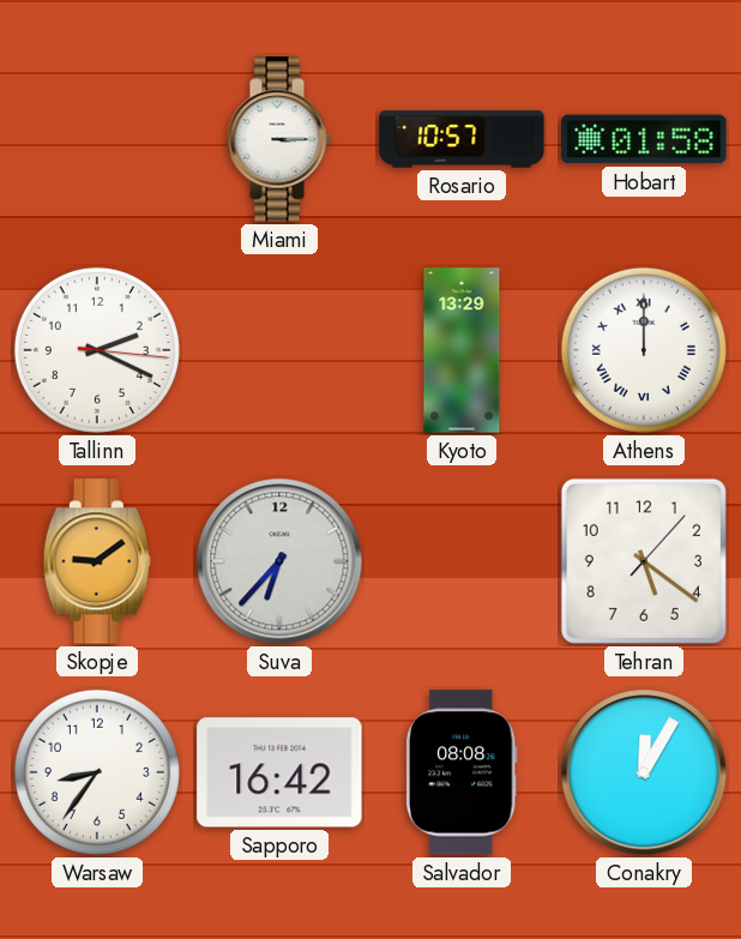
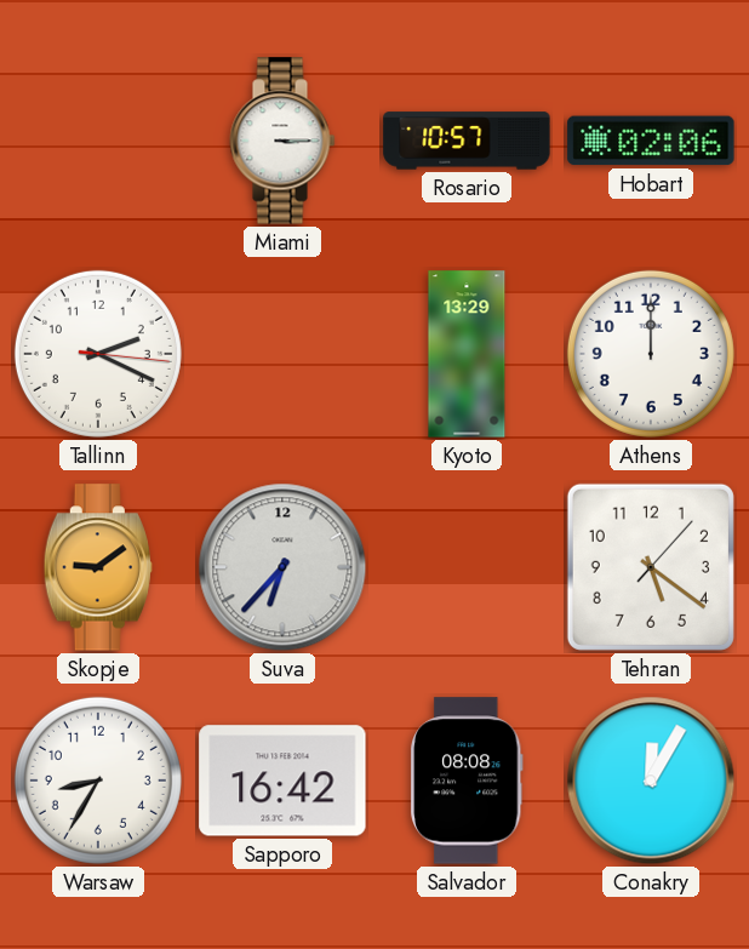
Hobart: 01:58 -> 02:06
Athens numerals: Roman -> Arabic
Warsaw: 8:36 -> 8:35
